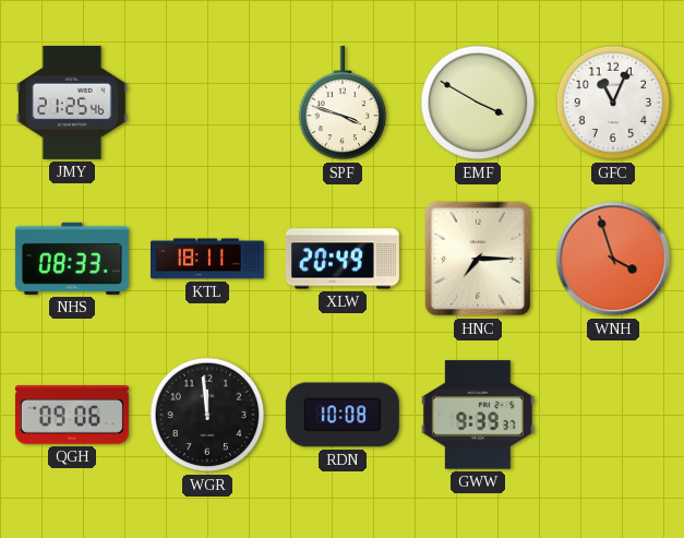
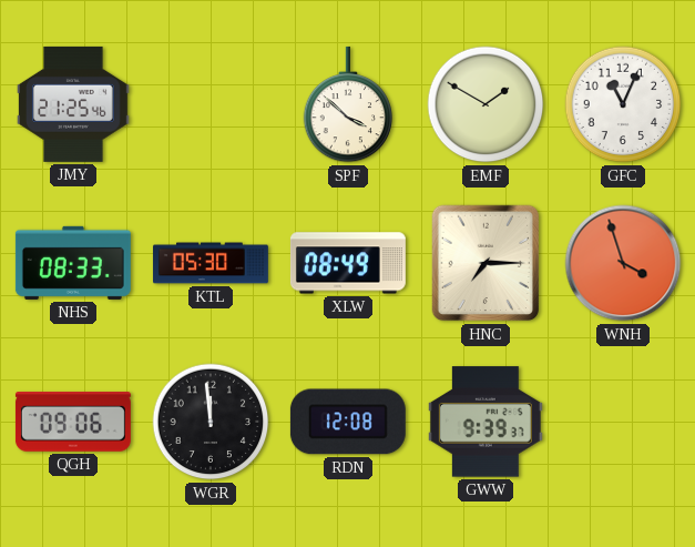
SPF: 3:48 -> 3:52
EMF: 3:50 -> 1:50
KTL: 18:11 -> 05:30
XLW: 20:49 -> 08:49
RDN: 10:08 -> 12:08
